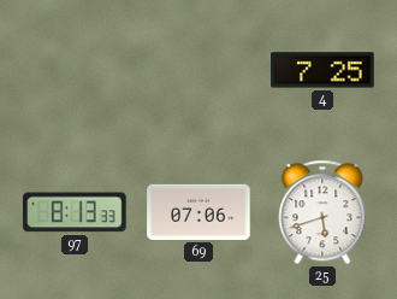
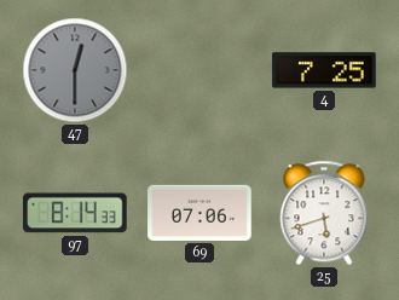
47: none -> 12:30
97: 8:13 -> 8:14
